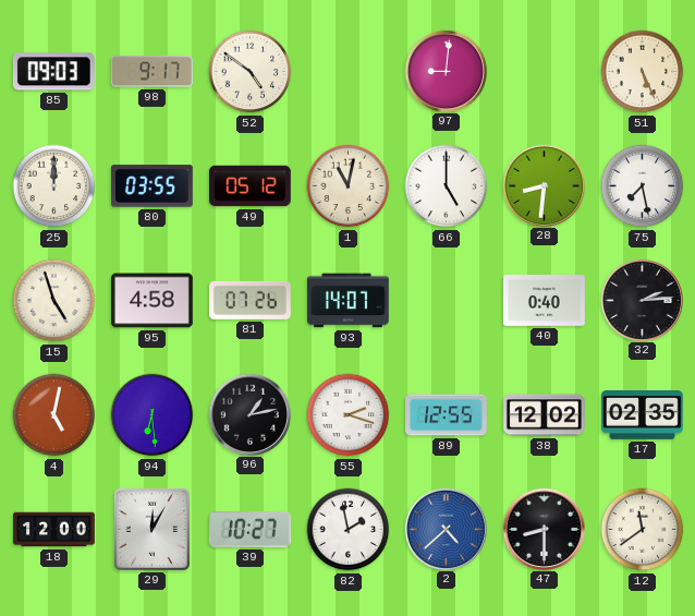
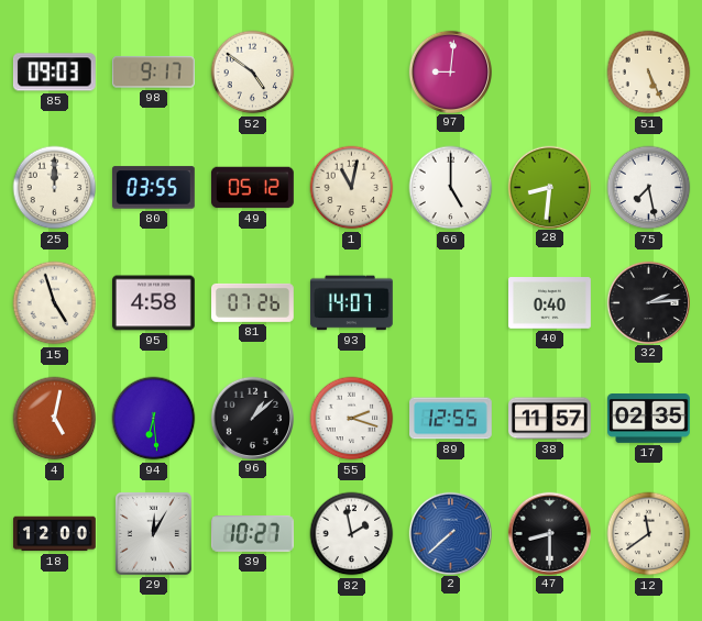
96: 1:13 -> 1:08
38: 12:02 -> 11:57
2: 4:38 -> 7:38
